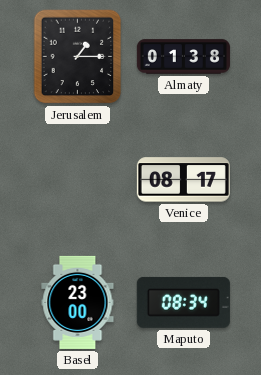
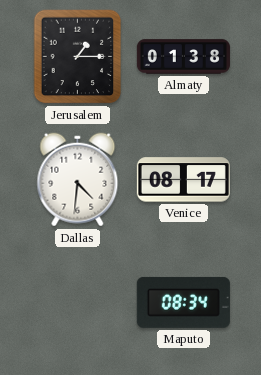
Dallas: none -> 4:31
Basel: 23:00 -> none
